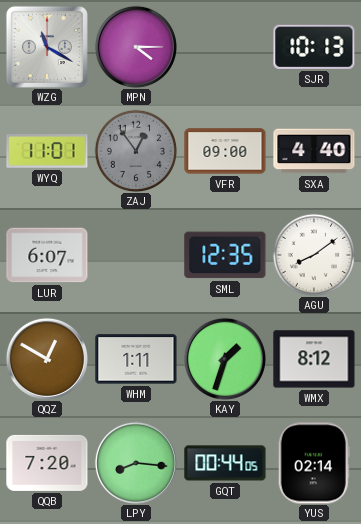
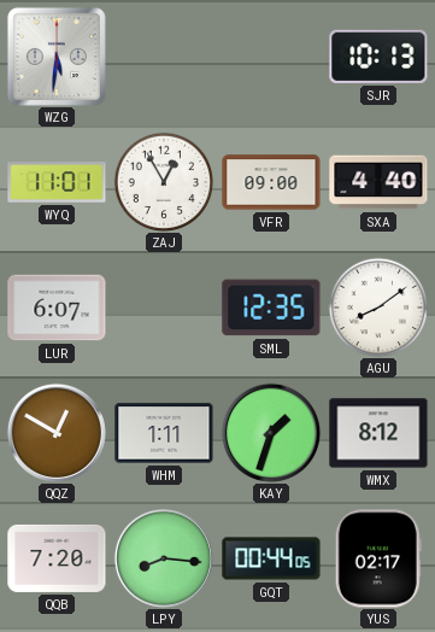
WZG: 11:20 -> 5:31
MPN: 4:15 -> none
ZAJ: 12:54 -> 12:55
ZAJ dial: grey -> white
YUS: 02:14 -> 02:17
